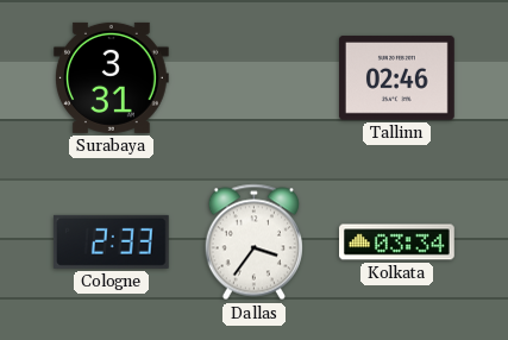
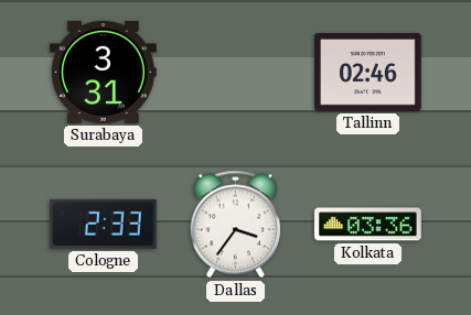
Kolkata: 03:34 -> 03:36
